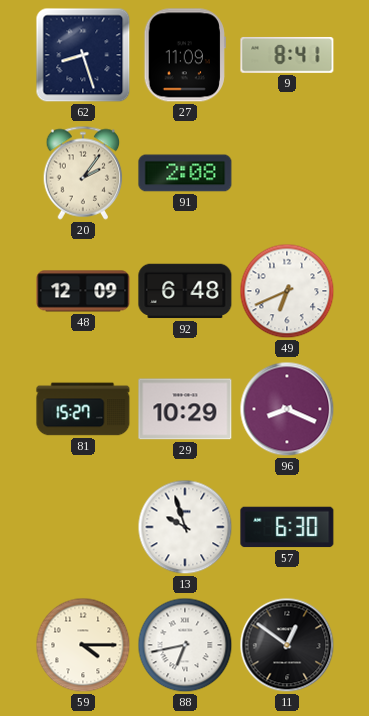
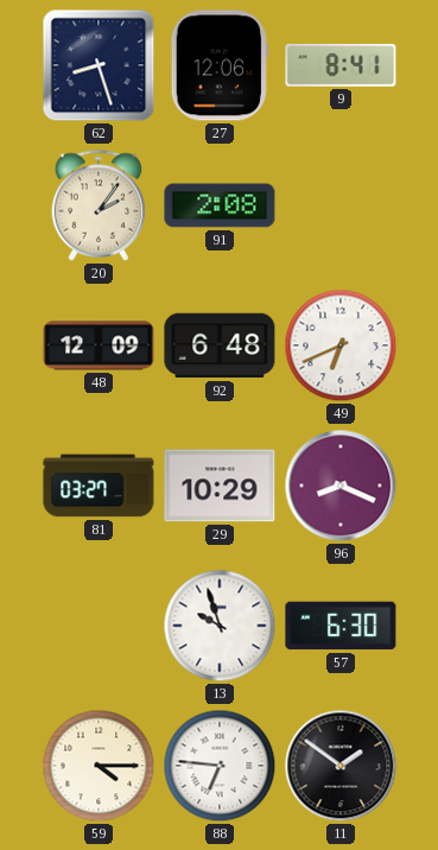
27: 11:09 -> 12:06
81: 15:27 -> 03:27
88: 6:43 -> 6:46
11: 12:51 -> 1:51
